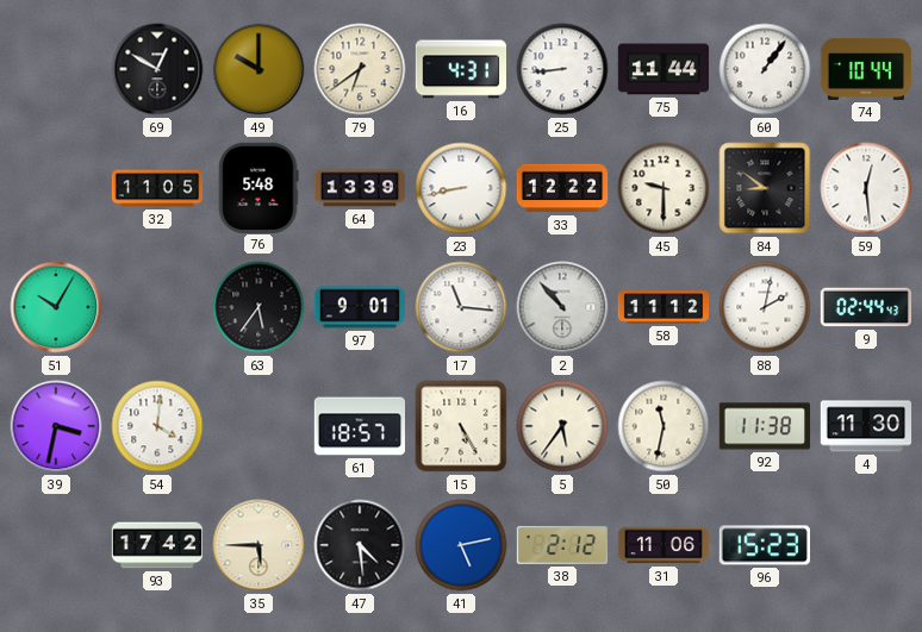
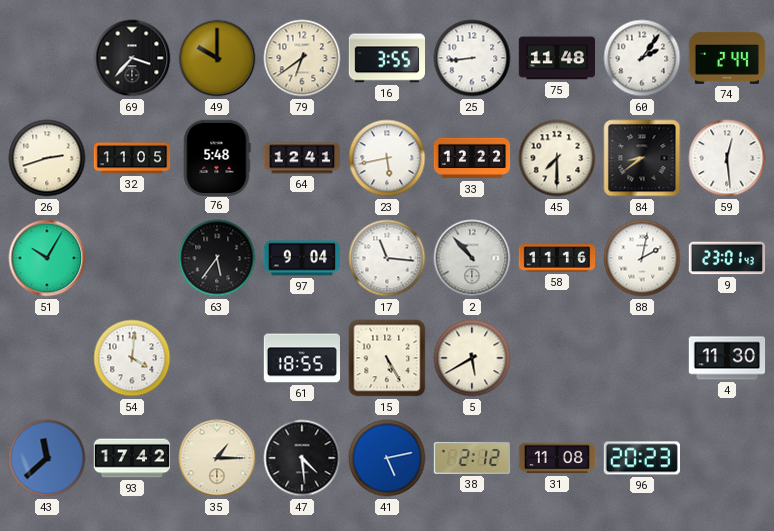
69: 12:50 -> 3:37
16: 4:31 -> 3:55
75: 11:44 -> 11:48
60: 1:06 -> 2:06
74: 10:44 -> 2:44
26: none -> 2:42
64: 13:39 -> 12:41
23: 8:43 -> 5:43
45: 9:30 -> 7:30
84: 8:51 -> 8:39
97: 9:01 -> 9:04
58: 11:12 -> 11:16
9: 02:44 -> 23:01
39: 3:32 -> none
61: 18:57 -> 18:55
5: 5:36 -> 5:40
50: 11:32 -> none
92: 11:38 -> none
43: none -> 11:38
35: 5:45 -> 1:15
31: 11:06 -> 11:08
96: 15:23 -> 20:23
